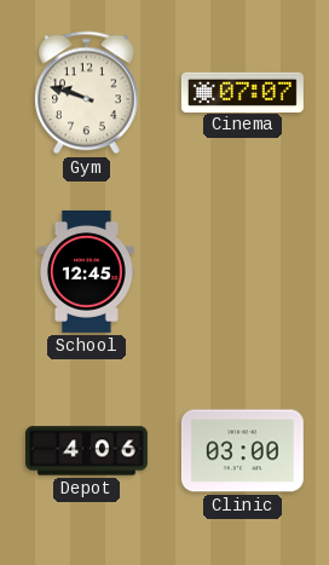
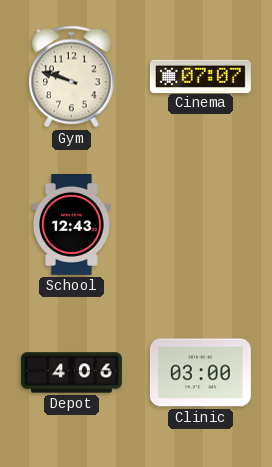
School: 12:45 -> 12:43
